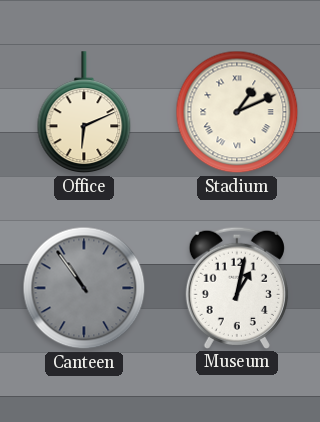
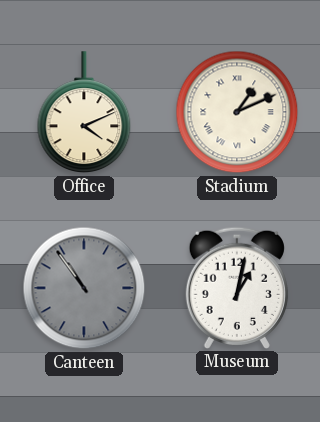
Office: 6:11 -> 4:11
